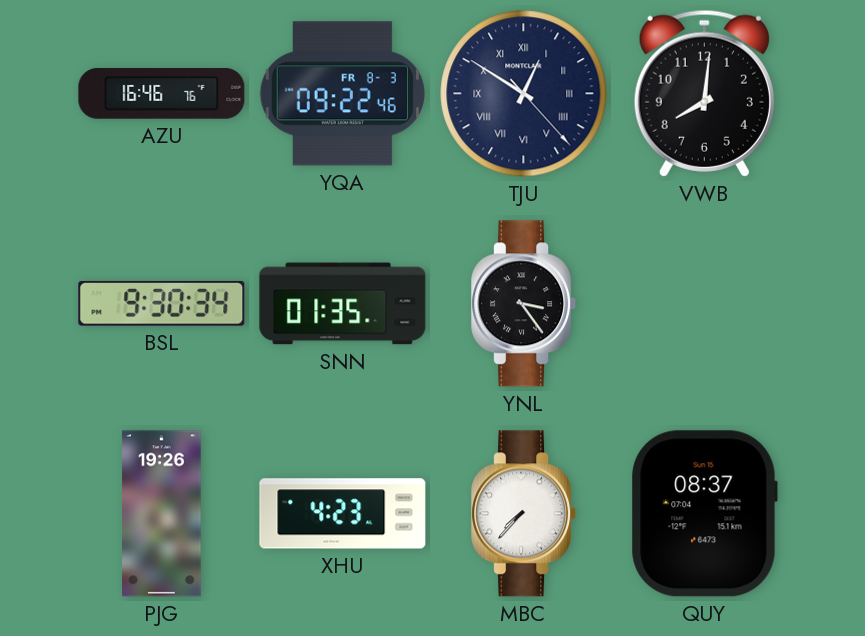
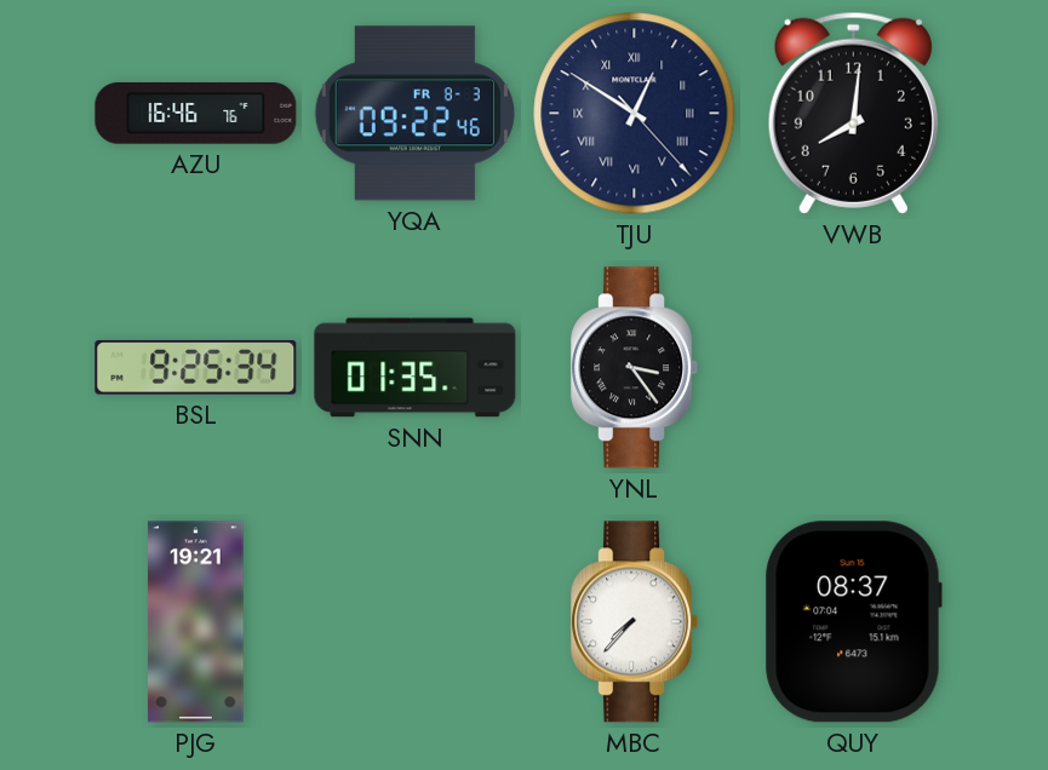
BSL: 9:30 -> 9:25
PJG: 19:26 -> 19:21
XHU: 4:23 -> none
